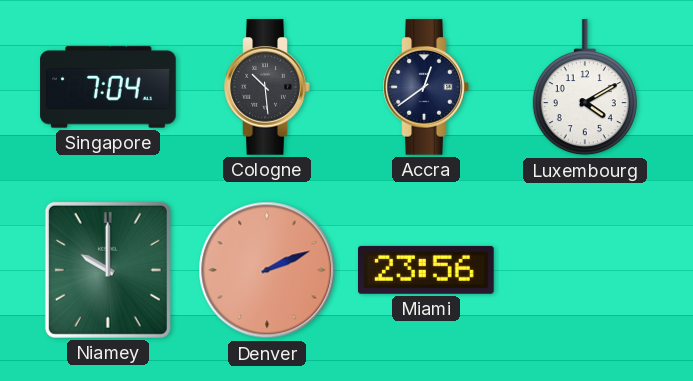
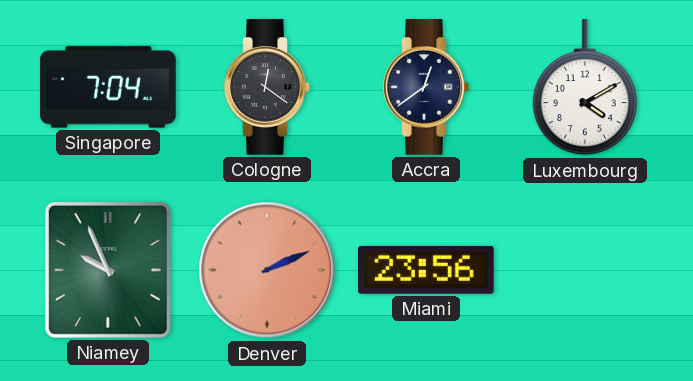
Cologne: 10:29 -> 12:21
Niamey: 10:00 -> 9:56
